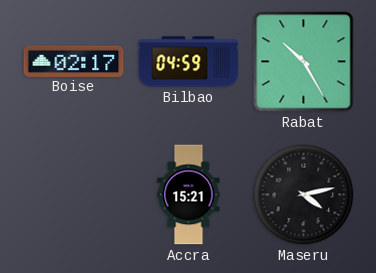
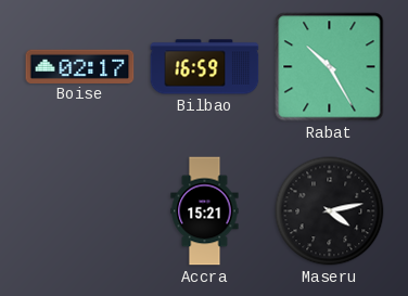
Bilbao: 04:59 -> 16:59
